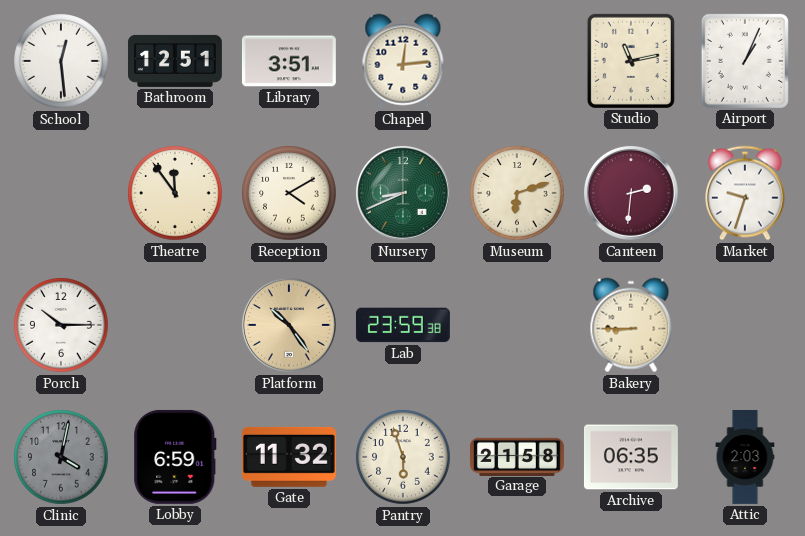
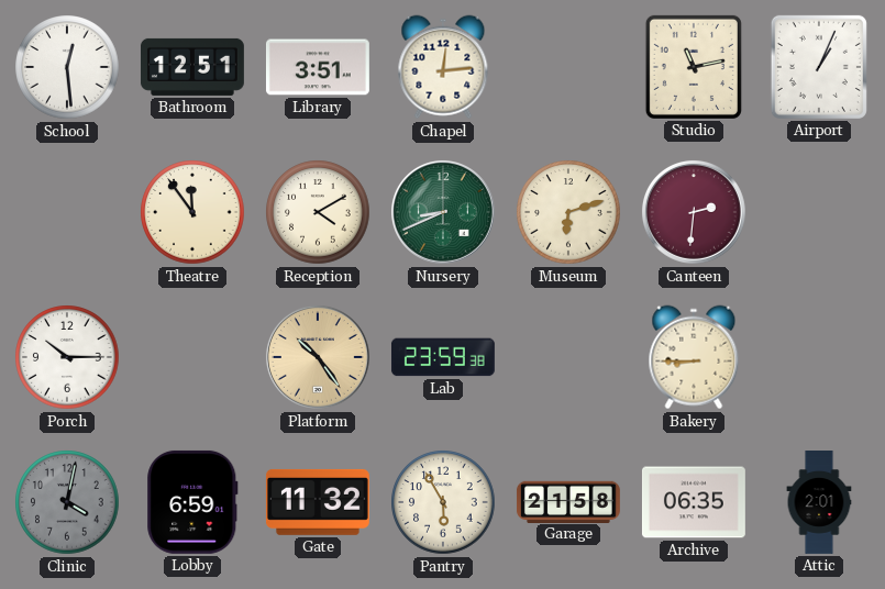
Market: 9:33 -> none
Pantry: 5:57 -> 5:55
Attic: 2:03 -> 2:01
